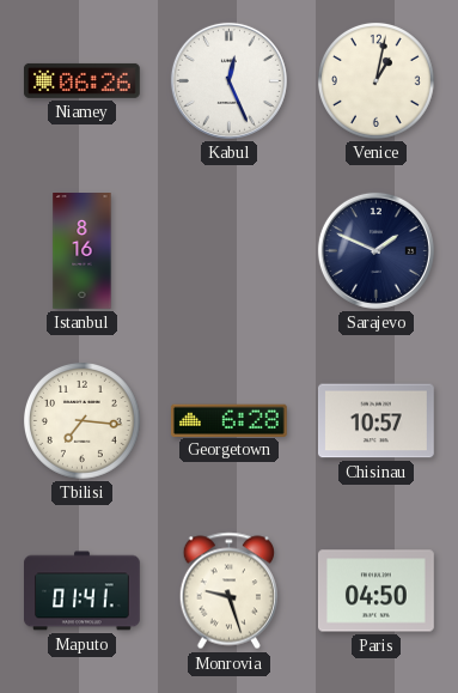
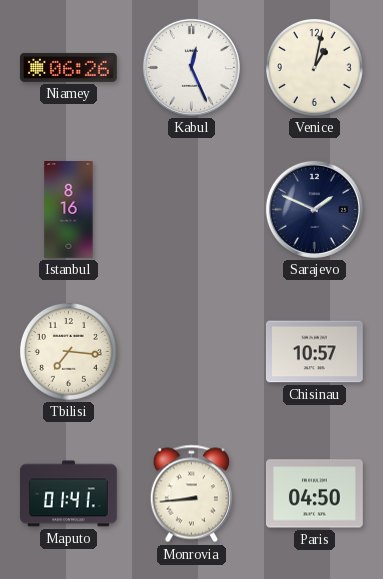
Georgetown: 6:28 -> none
Monrovia: 9:27 -> 8:44
